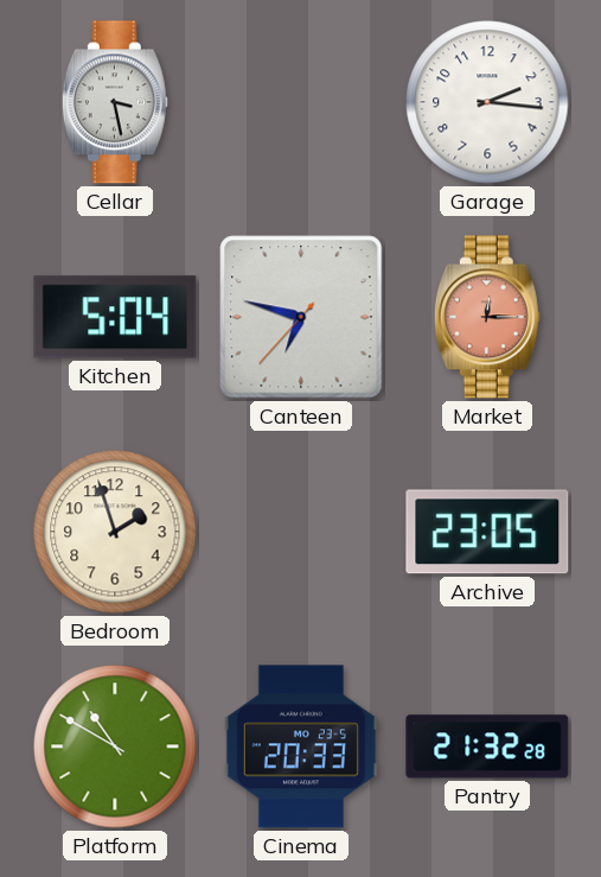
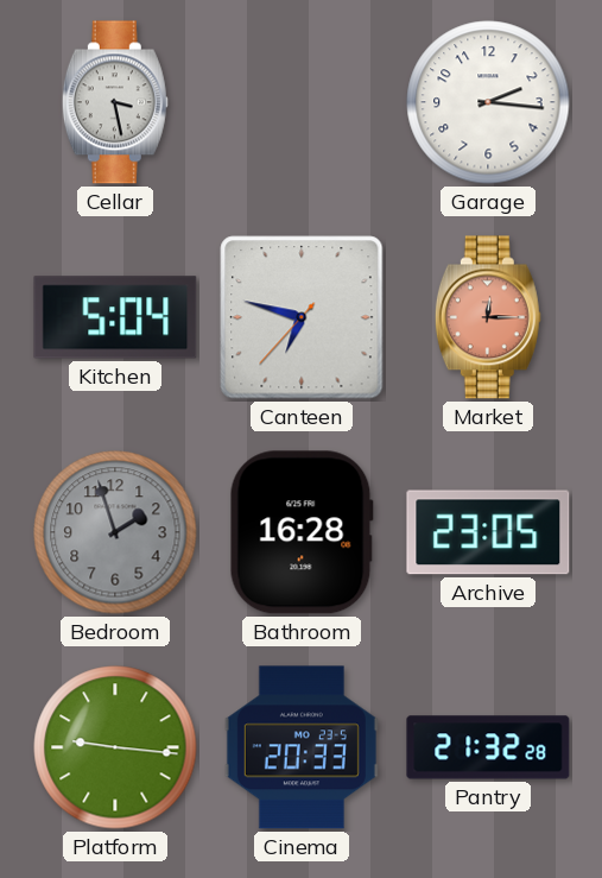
Bedroom dial: cream -> grey
Bathroom: none -> 16:28
Platform: 10:50 -> 9:16
